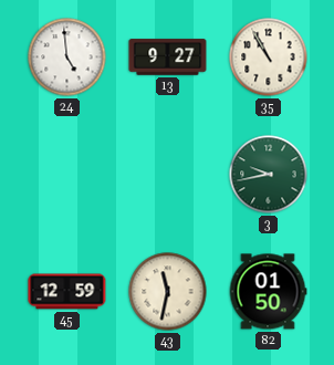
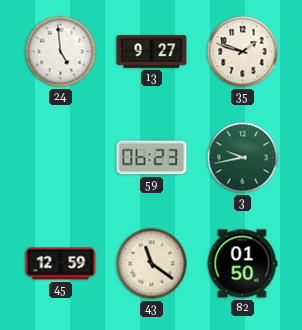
35: 10:55 -> 1:48
59: none -> 06:23
43: 11:32 -> 11:21
